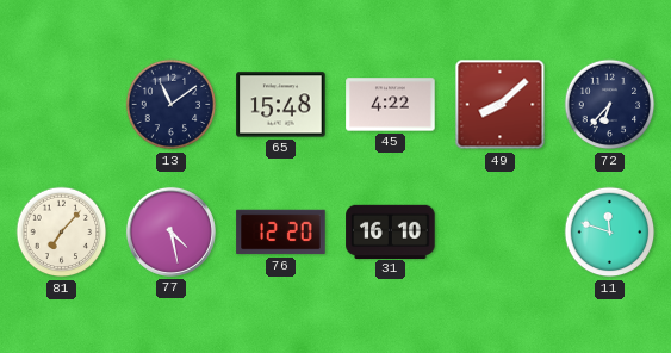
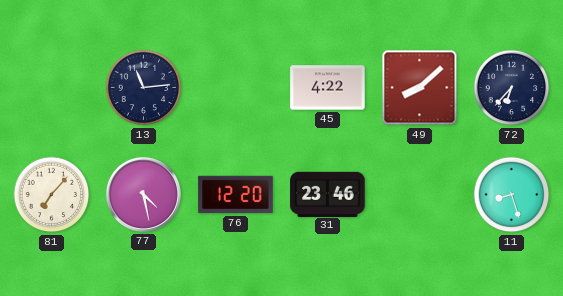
13: 11:09 -> 11:14
65: 15:48 -> none
31: 16:10 -> 23:46
11: 11:48 -> 8:27
